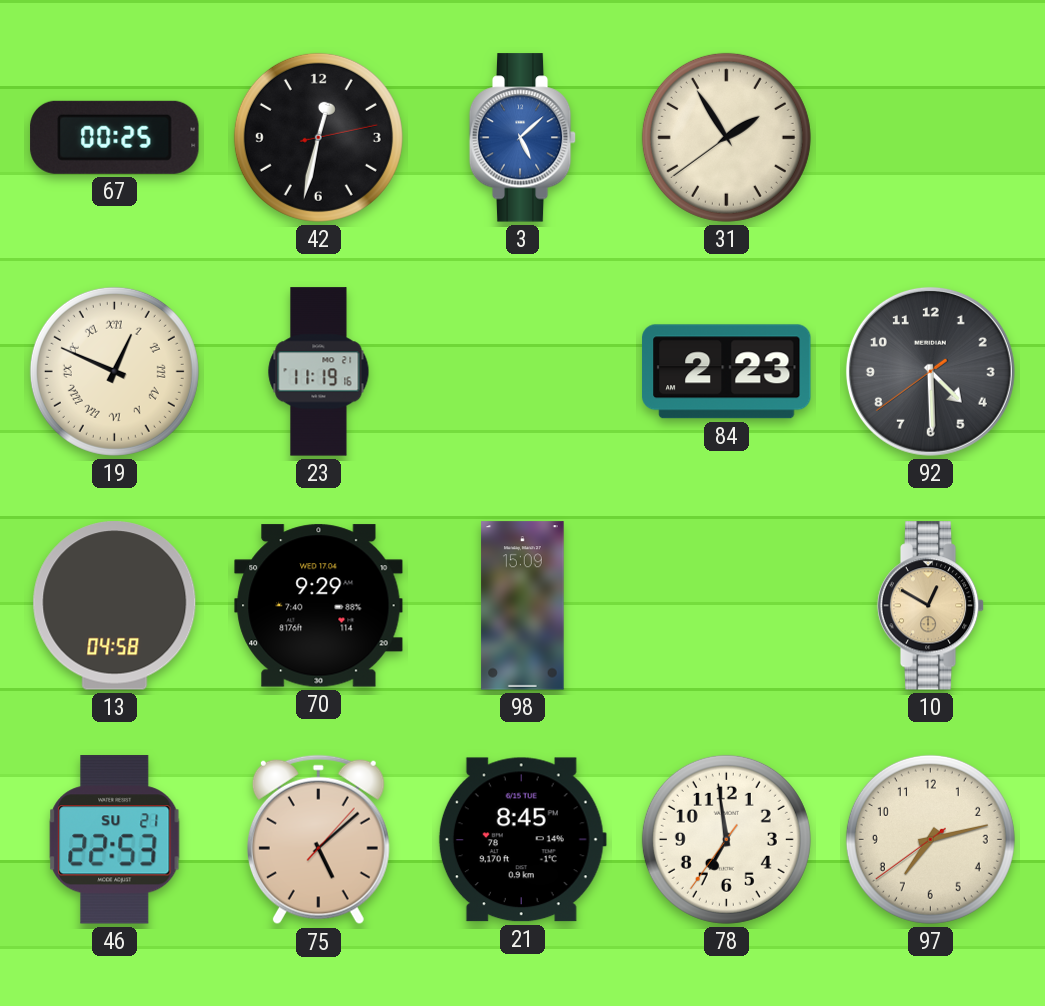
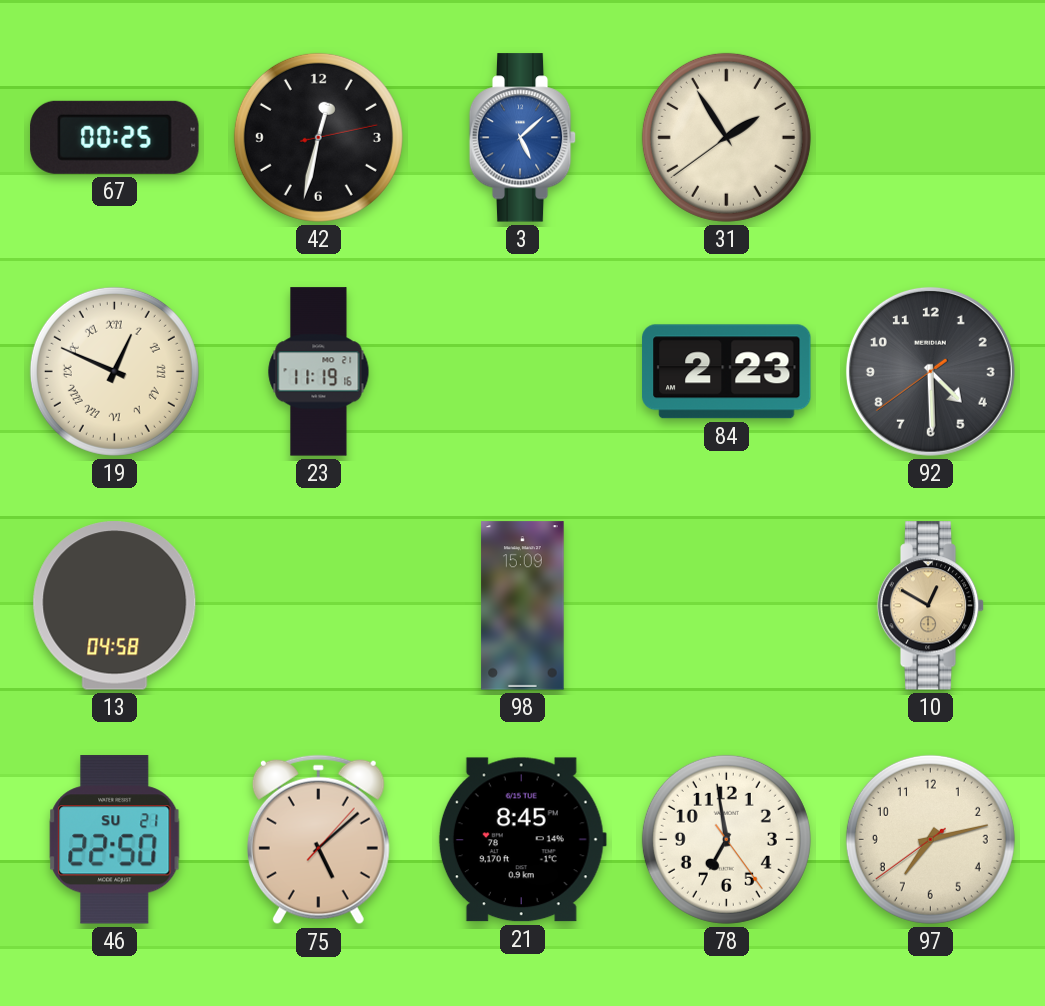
70: 9:29 -> none
46: 22:53 -> 22:50
78: 6:58:36 -> 6:58:24
